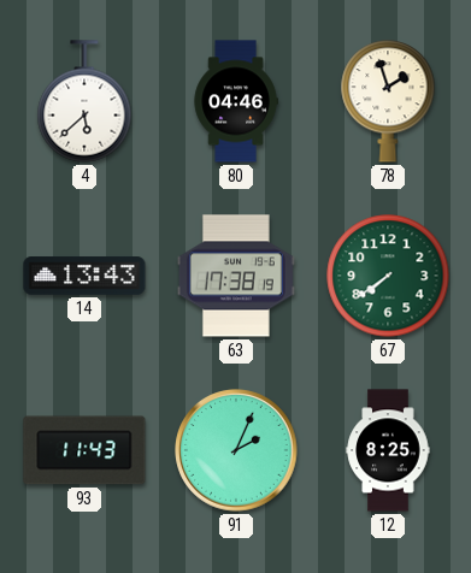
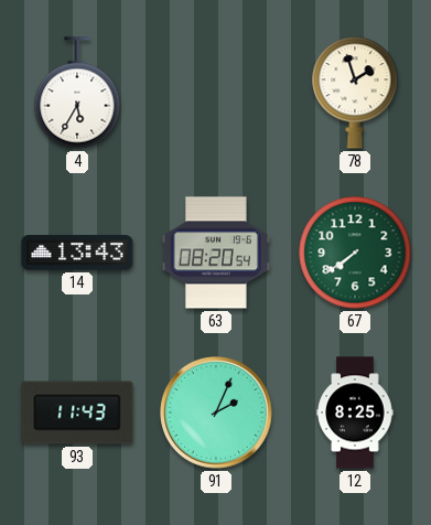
4: 5:38 -> 5:35
80: 04:46 -> none
63: 17:38 -> 08:20
